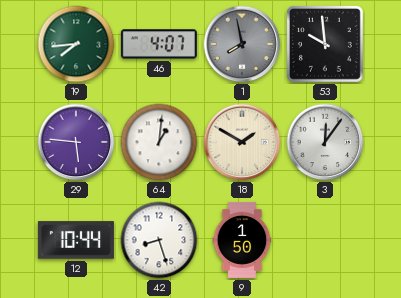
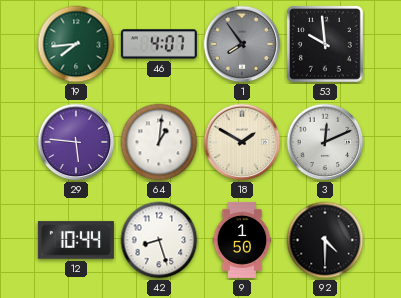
1: 7:58 -> 7:54
3: 12:06 -> 12:11
92: none -> 4:30
